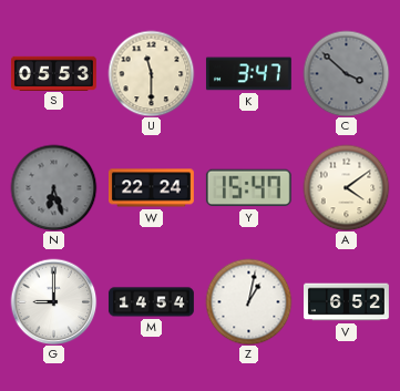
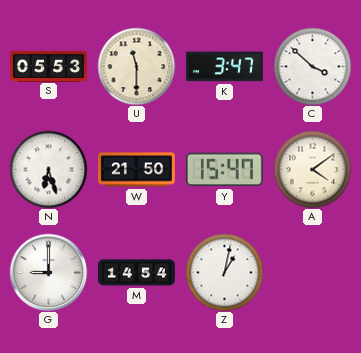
C dial: grey -> white
N dial: grey -> white
W: 22:24 -> 21:50
V: 6:52 -> none
